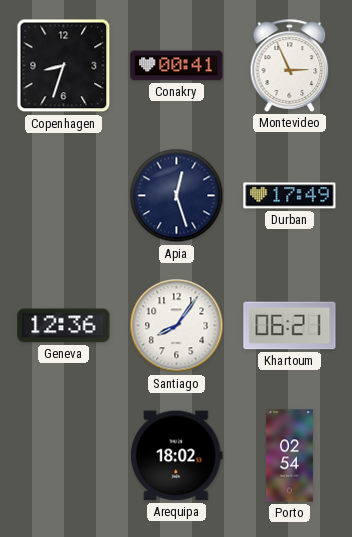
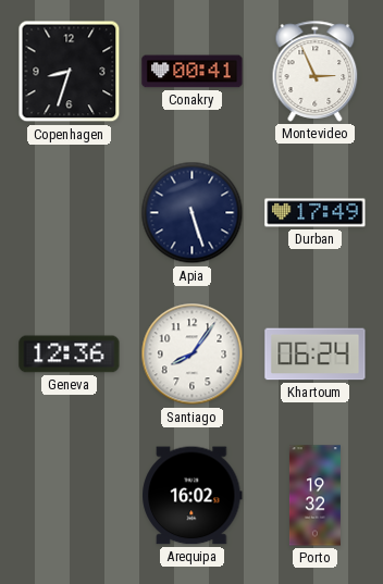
Apia: 12:27 -> 5:27
Khartoum: 06:21 -> 06:24
Arequipa: 18:02 -> 16:02
Porto: 02:54 -> 19:32
